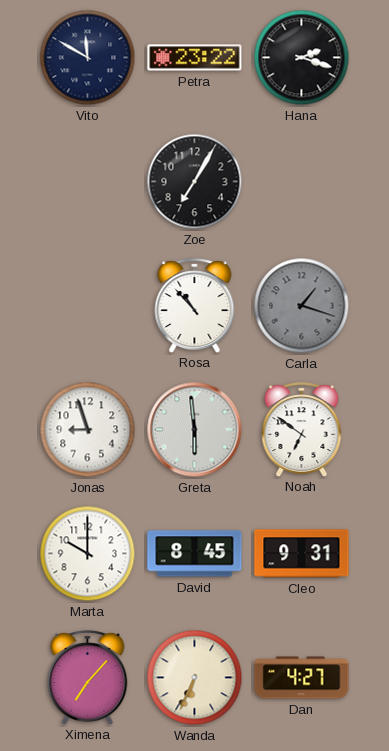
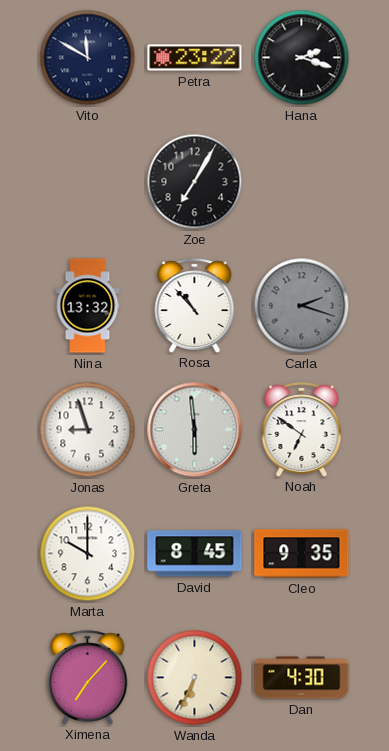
Nina: none -> 13:32
Carla: 1:18 -> 2:18
Cleo: 9:31 -> 9:35
Dan: 4:27 -> 4:30
